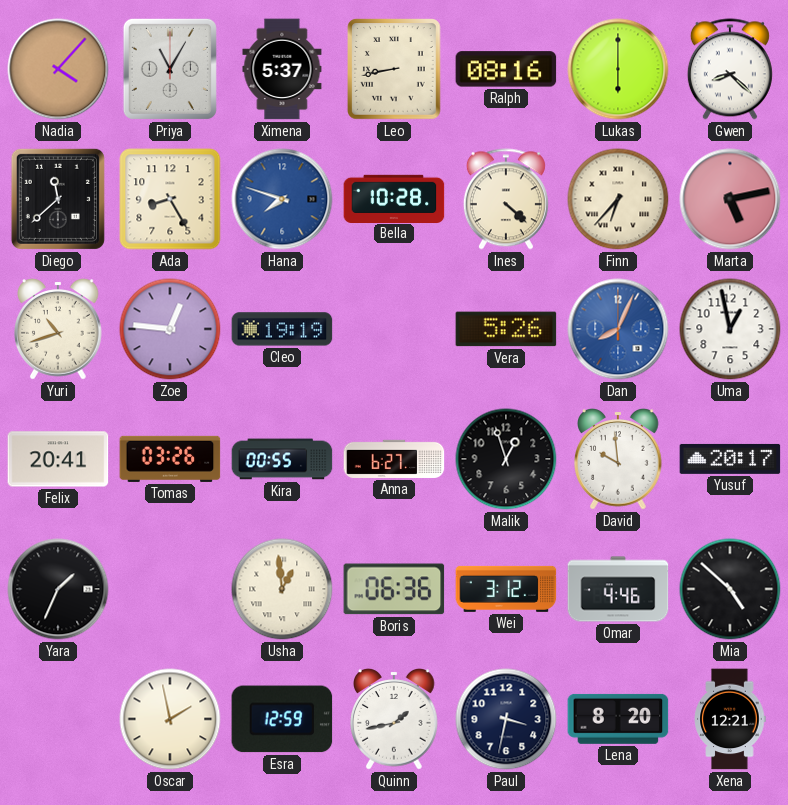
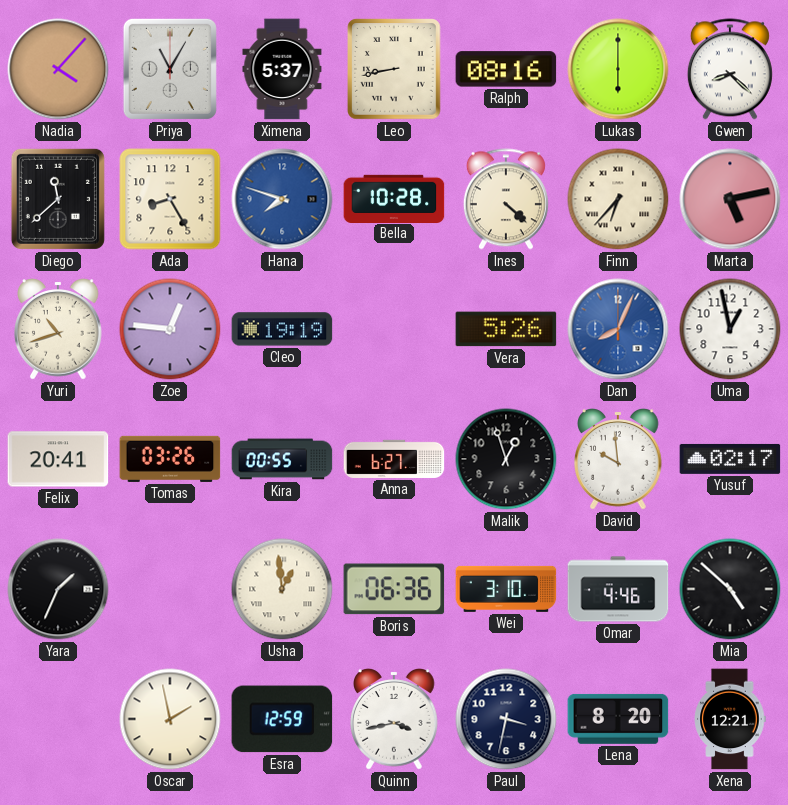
Yusuf: 20:17 -> 02:17
Wei: 3:12 -> 3:10
Quinn: 1:43 -> 3:43
